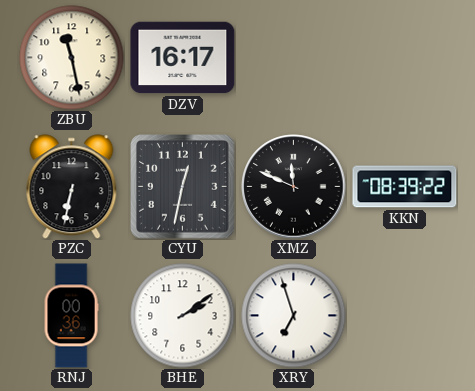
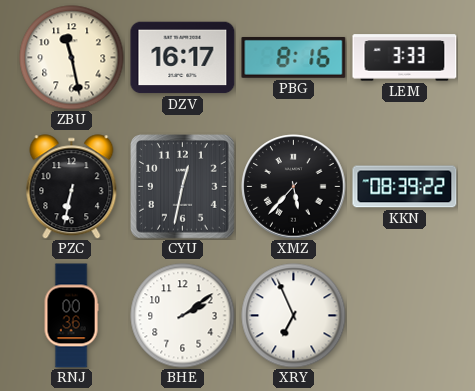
PBG: none -> 8:16
LEM: none -> 3:33
XMZ: 11:49 -> 5:37
XRY: 6:57 -> 6:56
